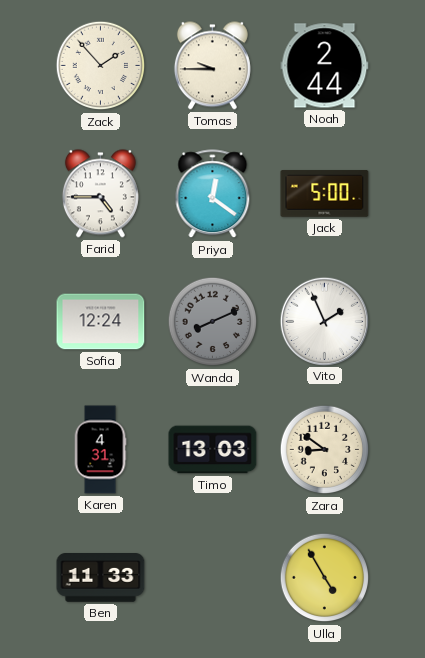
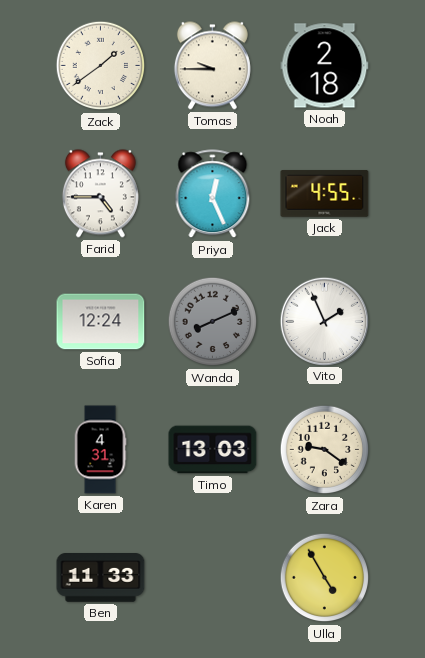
Zack: 1:53 -> 1:39
Noah: 2:44 -> 2:18
Priya: 12:21 -> 12:26
Jack: 5:00 -> 4:55
Zara: 8:51 -> 9:21
